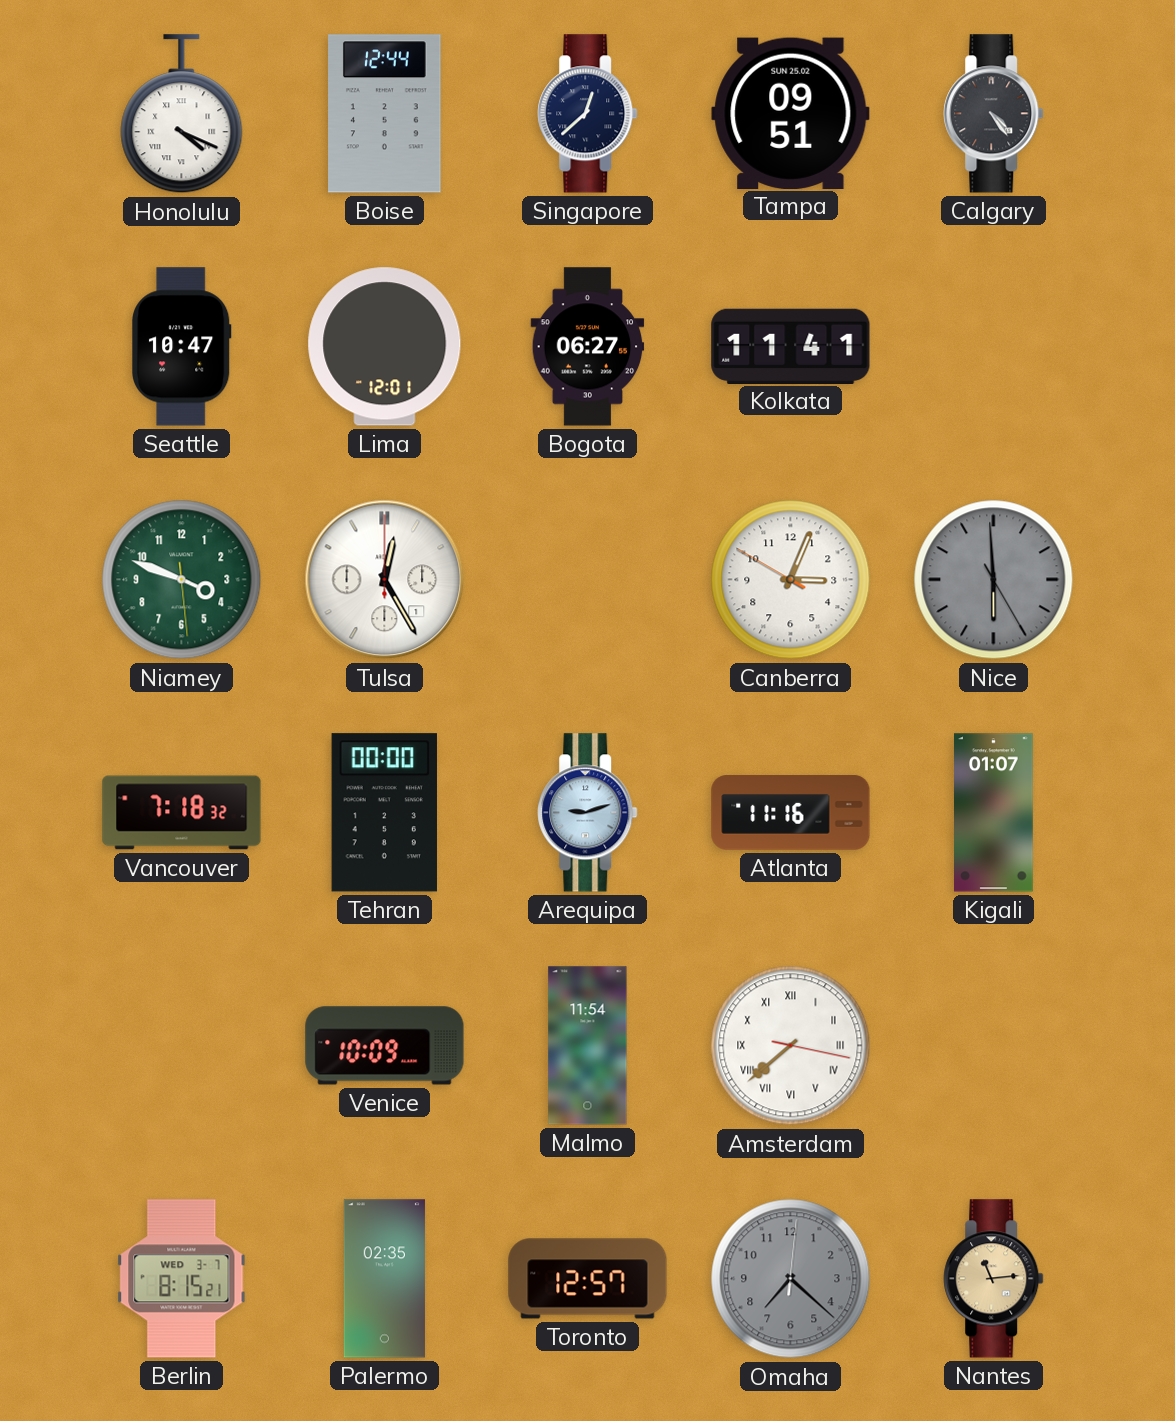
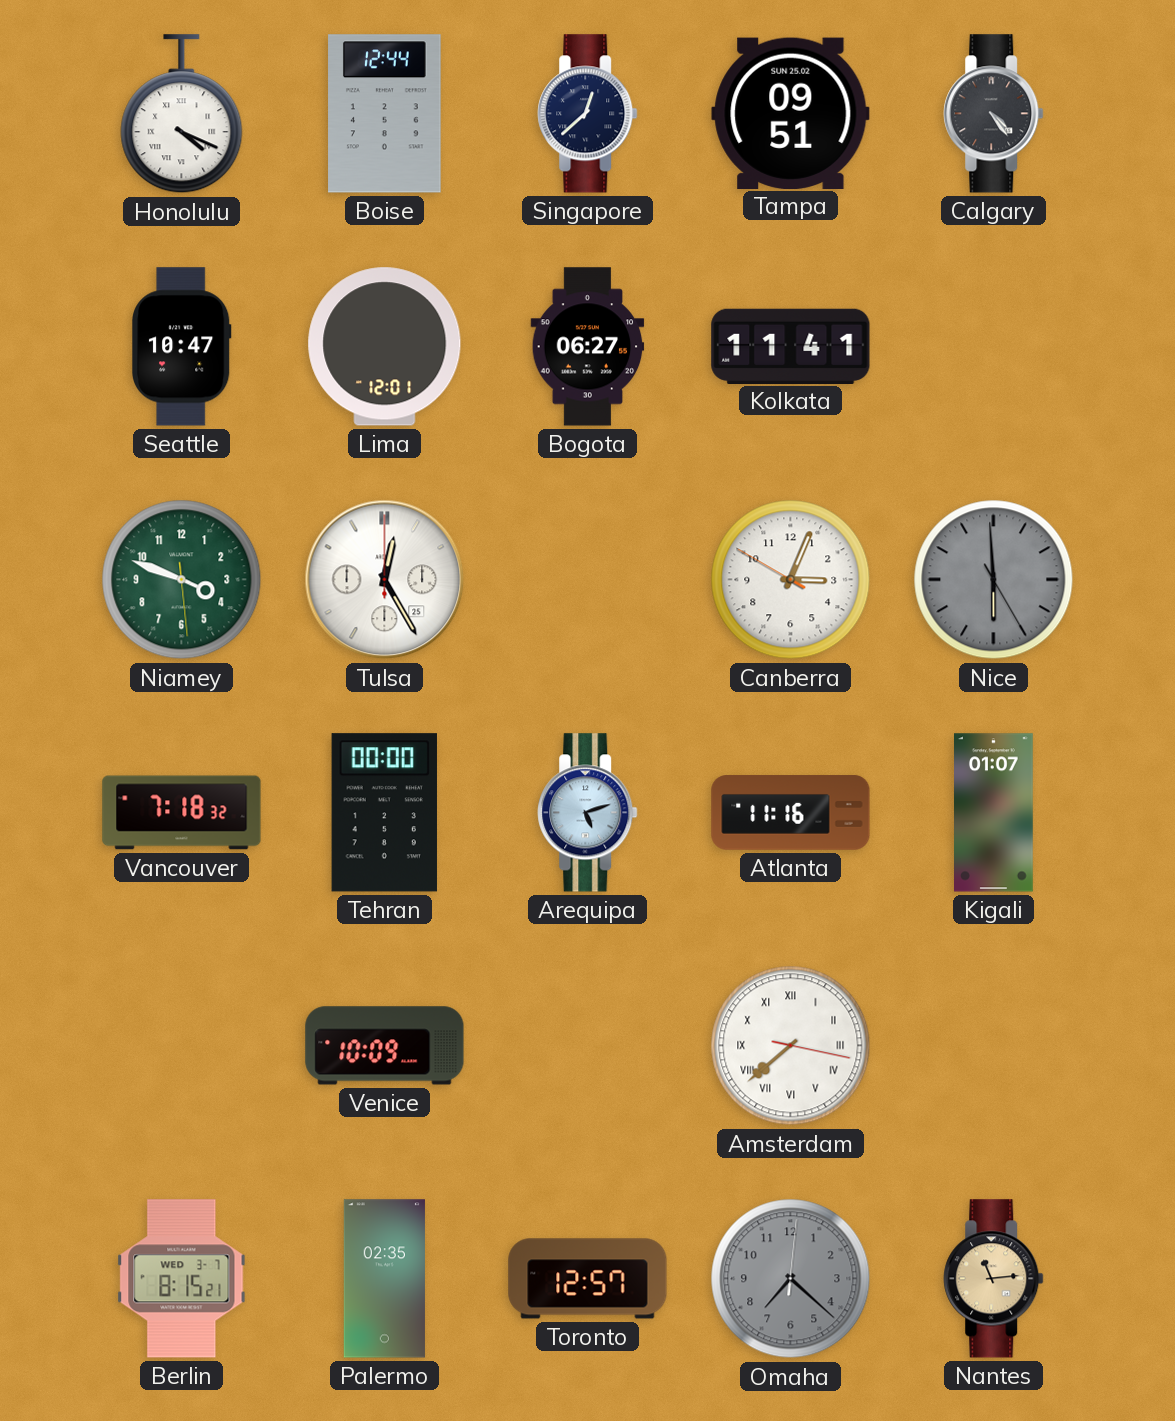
Tulsa date: 1 -> 25
Arequipa: 9:12 -> 5:12
Malmo: 11:54 -> none
